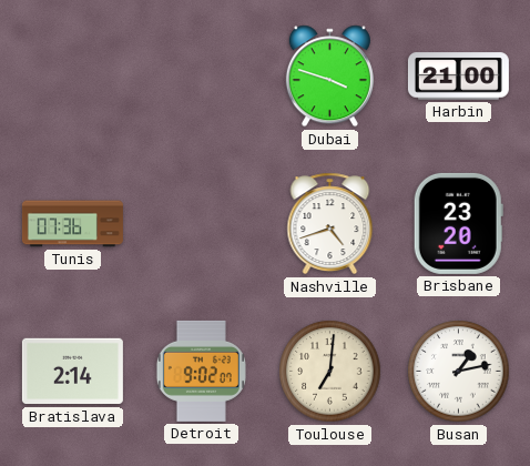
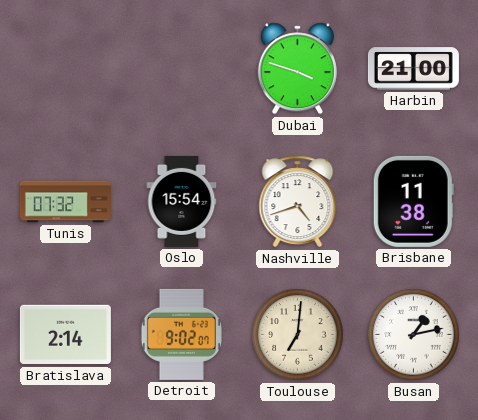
Tunis: 07:36 -> 07:32
Oslo: none -> 15:54
Brisbane: 23:20 -> 11:38
